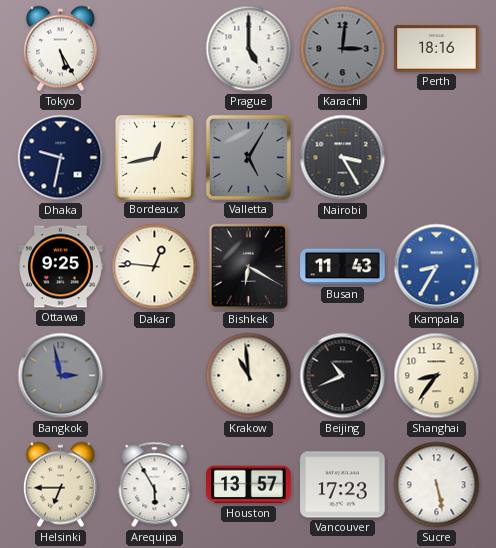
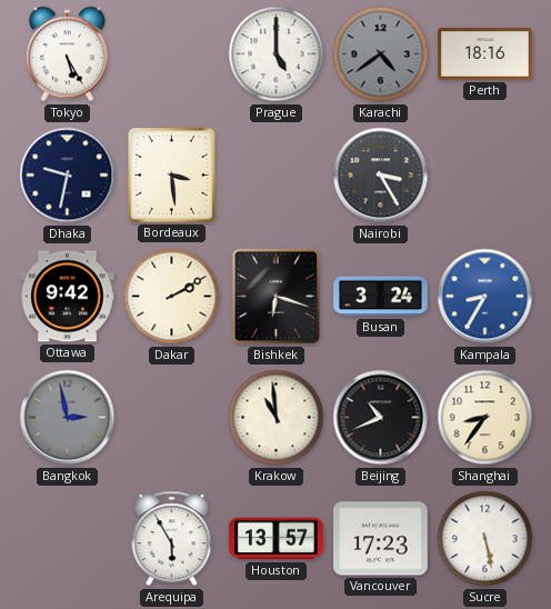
Karachi: 3:01 -> 4:39
Bordeaux: 12:43 -> 3:29
Valletta: 5:05 -> none
Ottawa: 9:25 -> 9:42
Dakar: 12:46 -> 2:10
Bishkek: 6:20 -> 6:18
Busan: 11:43 -> 3:24
Helsinki: 6:45 -> none
